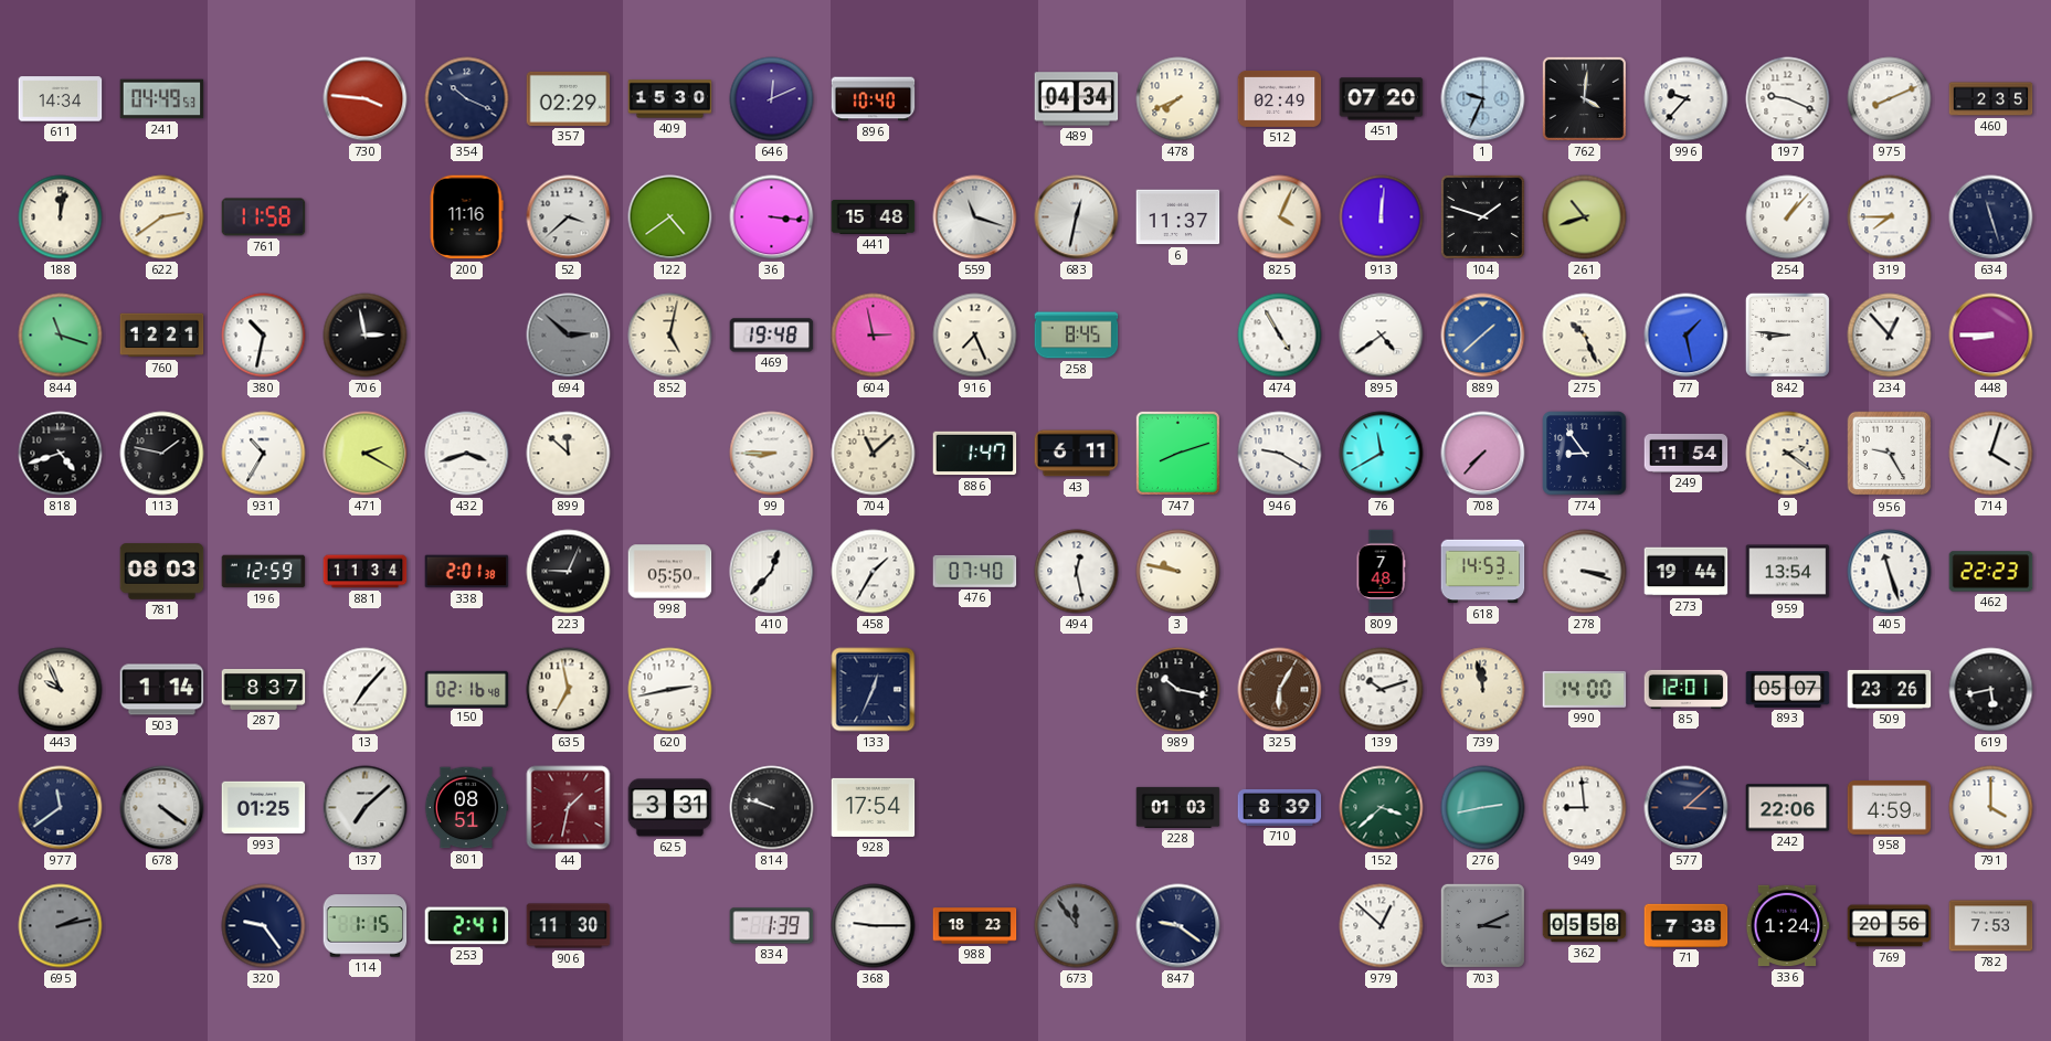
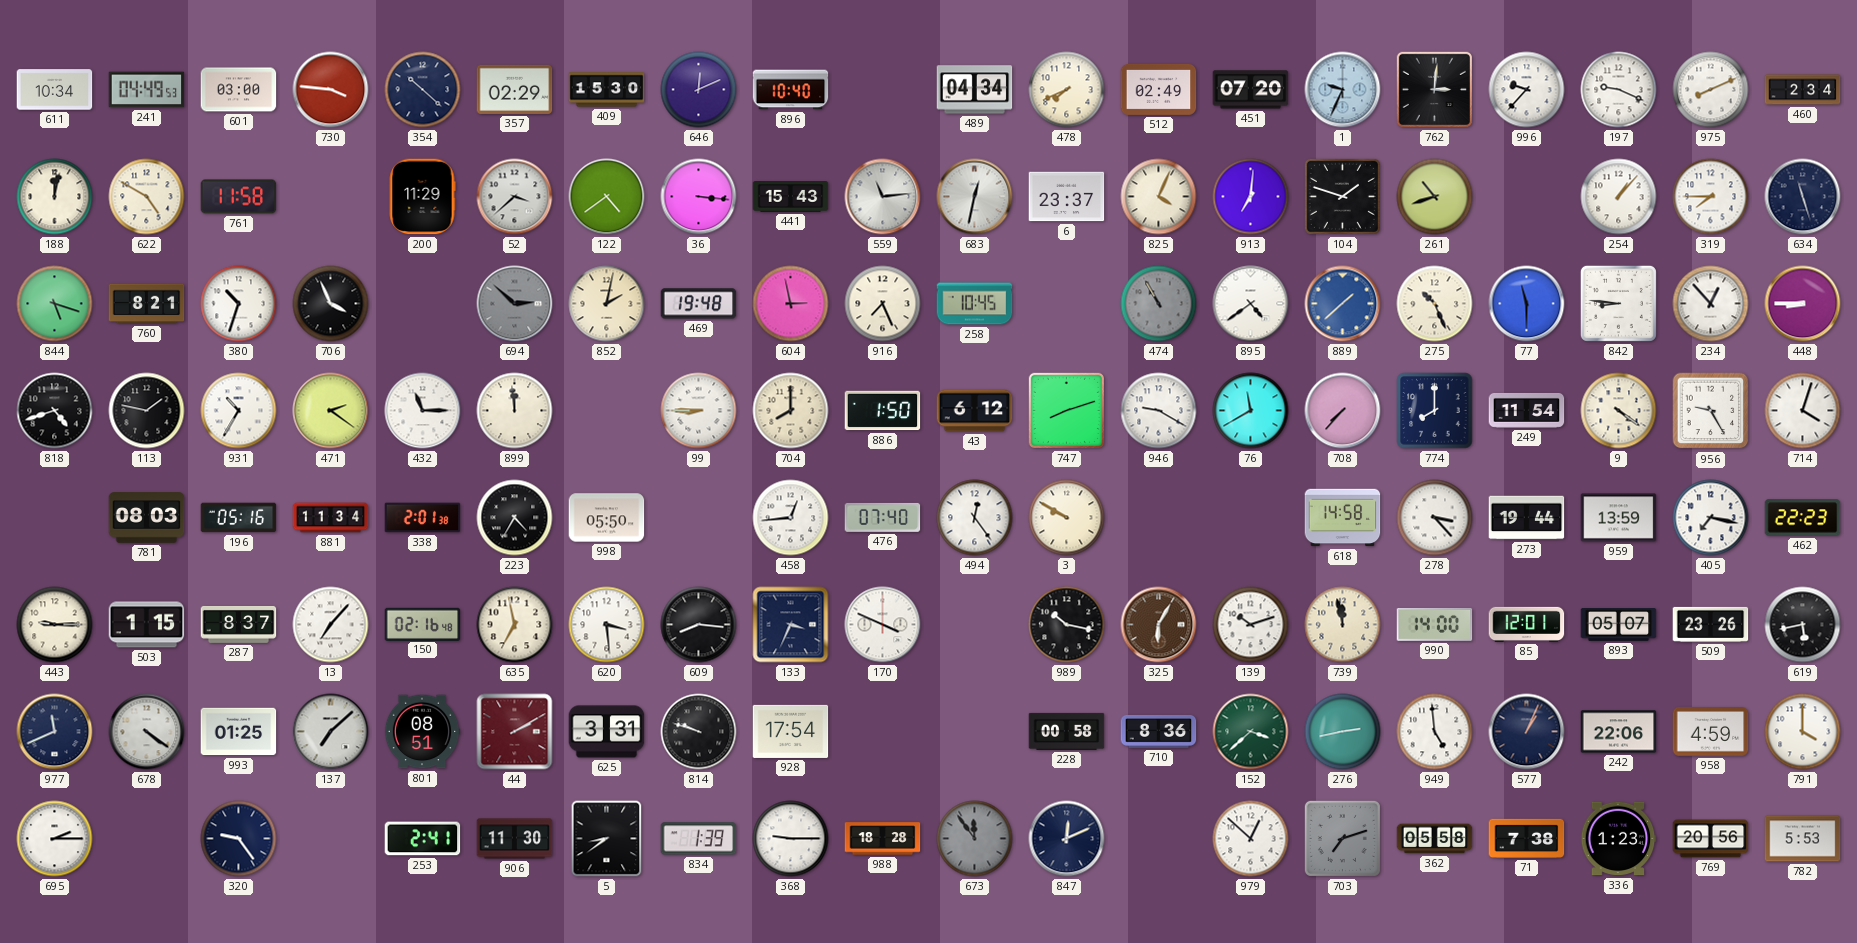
611: 14:34 -> 10:34
601: none -> 03:00
354: 10:19 -> 10:22
762: 4:01 -> 3:01
460: 2:35 -> 2:34
622: 2:39 -> 4:50
200: 11:16 -> 11:29
441: 15:48 -> 15:43
559: 11:18 -> 11:14
6: 11:37 -> 23:37
913: 12:01 -> 7:01
844: 11:18 -> 5:18
760: 12:21 -> 8:21
380: 10:32 -> 10:33
706: 2:58 -> 3:56
852: 5:02 -> 2:02
258: 8:45 -> 10:45
474: 4:55 -> 10:55
474 dial: white -> grey
77: 1:28 -> 11:30
471: 2:20 -> 2:21
432: 3:42 -> 11:15
899: 11:52 -> 11:59
704: 11:08 -> 8:00
886: 1:47 -> 1:50
43: 6:11 -> 6:12
774: 8:54 -> 8:00
9: 2:21 -> 4:21
196: 12:59 -> 05:16
223: 9:04 -> 4:35
410: 12:37 -> none
458: 1:35 -> 12:44
494: 12:28 -> 12:24
3: 9:47 -> 9:50
809: 7:48 -> none
618: 14:53 -> 14:58
278: 3:18 -> 3:23
959: 13:54 -> 13:59
405: 11:27 -> 7:17
443: 9:56 -> 9:15
503: 1:14 -> 1:15
620: 2:43 -> 3:29
609: none -> 8:16
133: 12:34 -> 3:34
170: none -> 3:49
977: 11:39 -> 11:41
44: 1:32 -> 2:10
228: 01:03 -> 00:58
710: 8:39 -> 8:36
949: 8:59 -> 4:59
577: 3:08 -> 1:04
695: 2:13 -> 2:15
695 dial: grey -> white
114: 1:15 -> none
5: none -> 8:39
988: 18:23 -> 18:28
847: 9:21 -> 12:11
703: 3:11 -> 7:12
336: 1:24 -> 1:23
782: 7:53 -> 5:53
